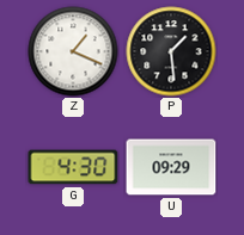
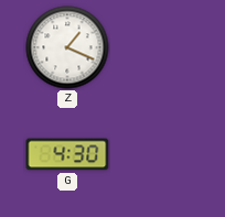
P: 1:29 -> none
U: 09:29 -> none
